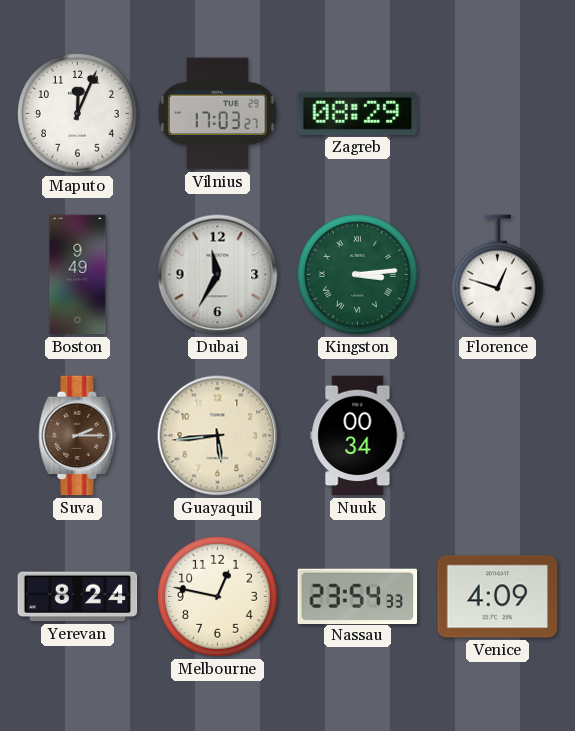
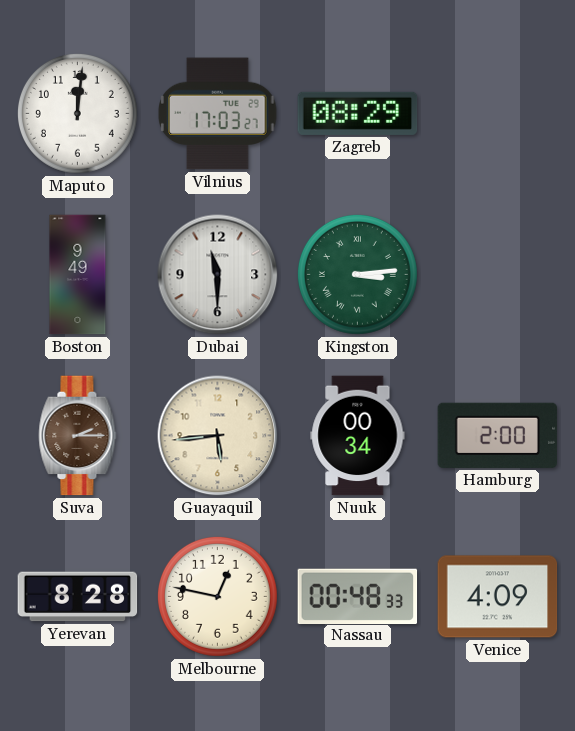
Maputo: 12:04 -> 12:01
Dubai: 11:35 -> 11:30
Florence: 12:48 -> none
Hamburg: none -> 2:00
Yerevan: 8:24 -> 8:28
Nassau: 23:54 -> 00:48
